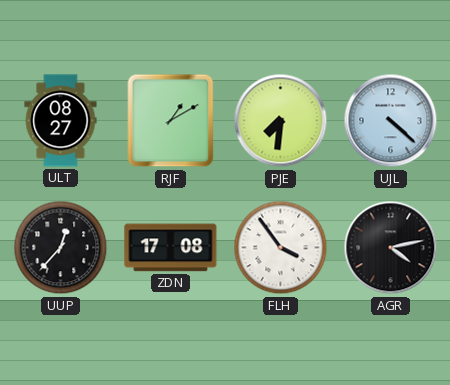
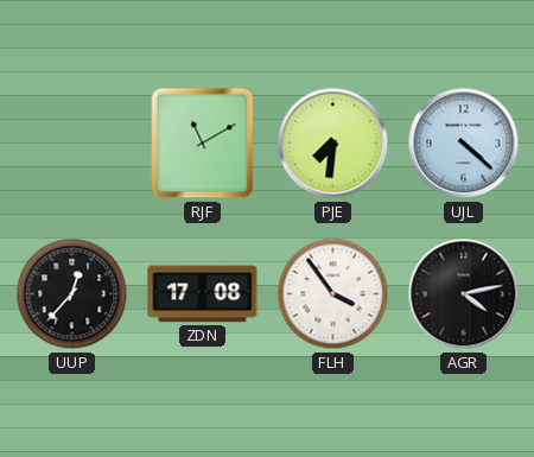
ULT: 08:27 -> none
RJF: 1:10 -> 11:10
